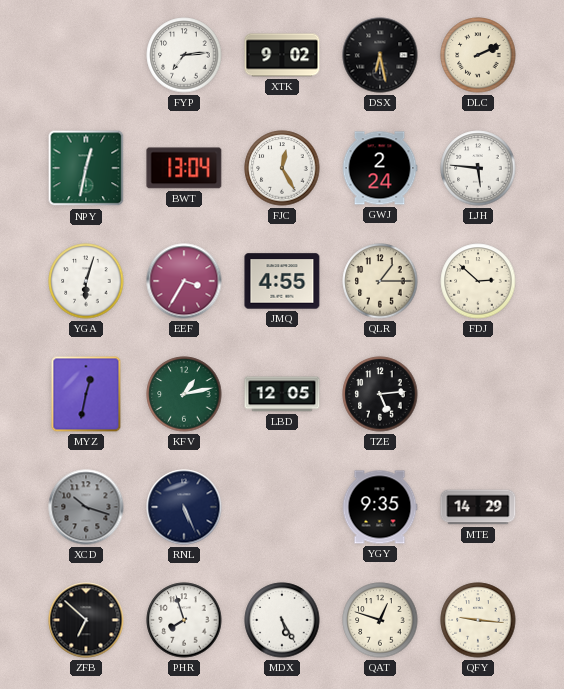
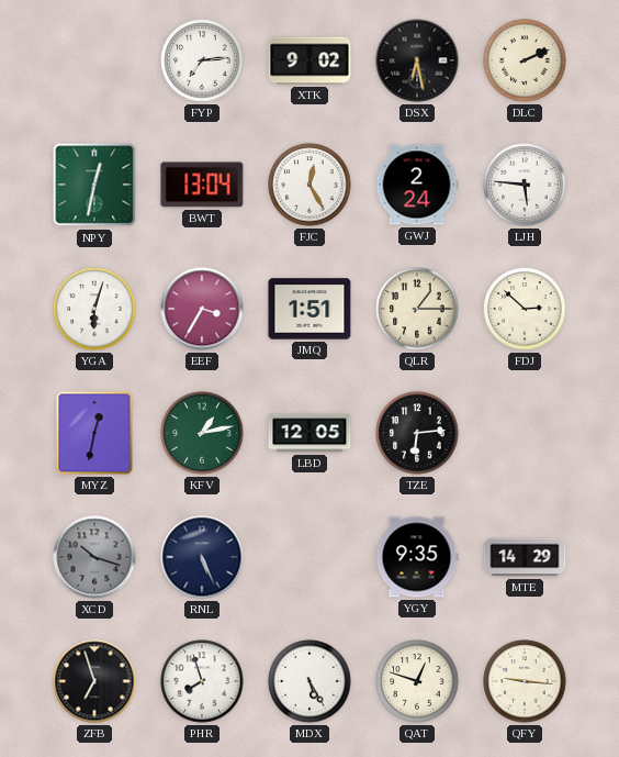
JMQ: 4:55 -> 1:51
TZE: 5:14 -> 6:14
ZFB: 6:52 -> 6:57
